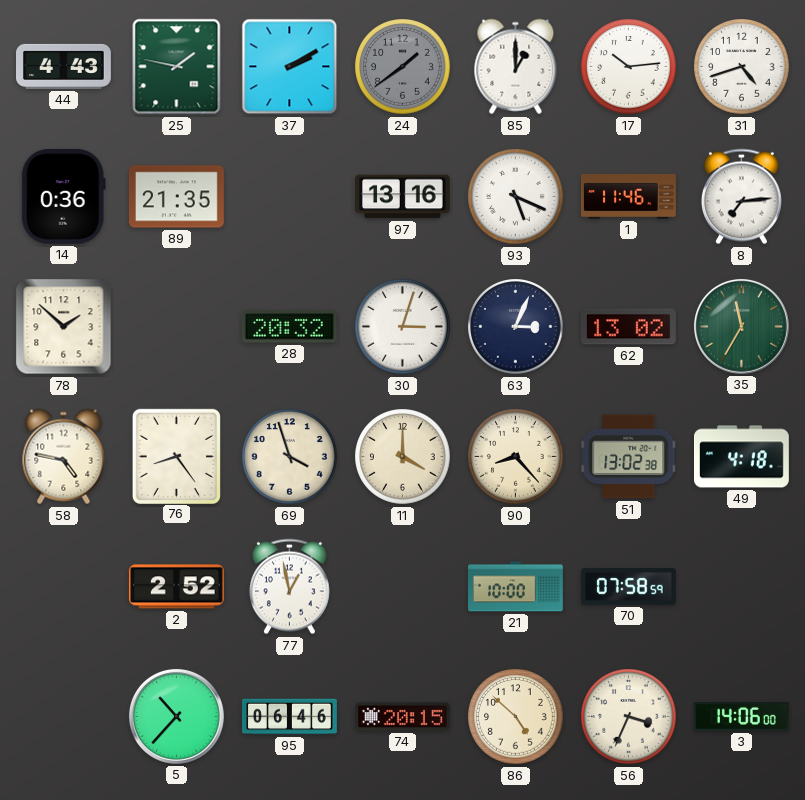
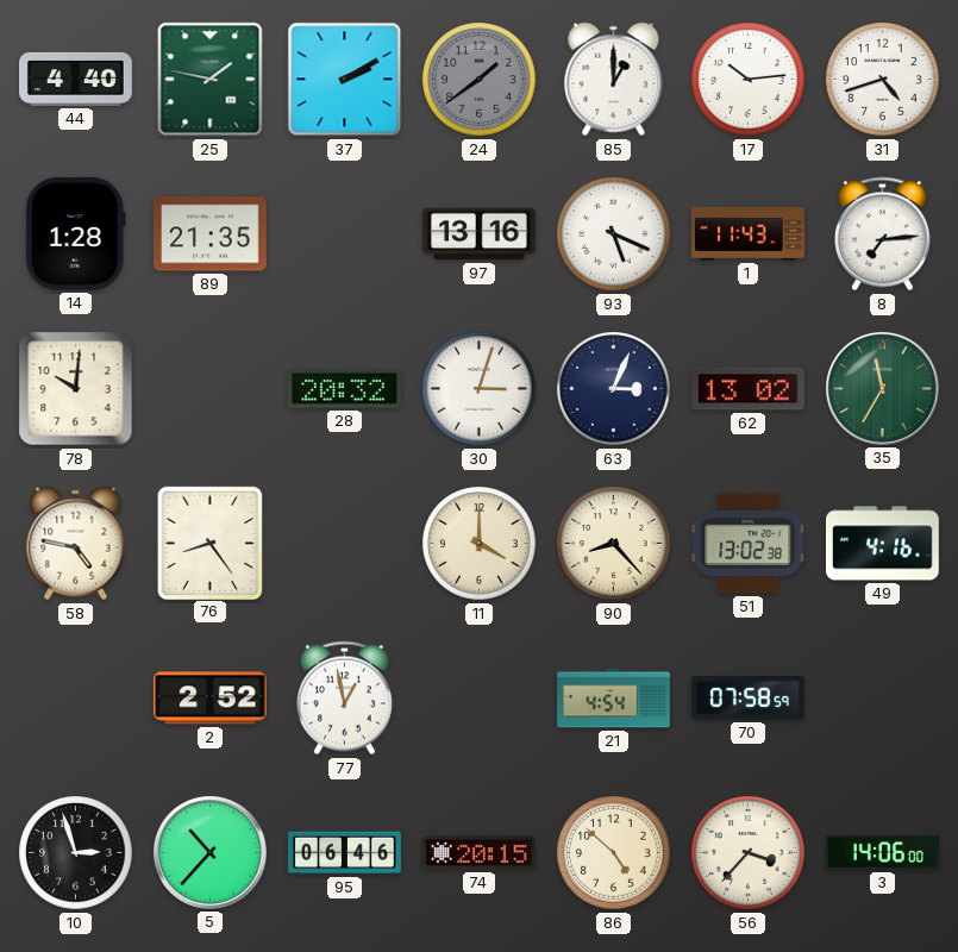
44: 4:43 -> 4:40
14: 0:36 -> 1:28
1: 11:46 -> 11:43
78: 1:52 -> 10:01
69: 3:57 -> none
49: 4:18 -> 4:16
21: 10:00 -> 4:54
10: none -> 2:57
56: 3:34 -> 3:37
